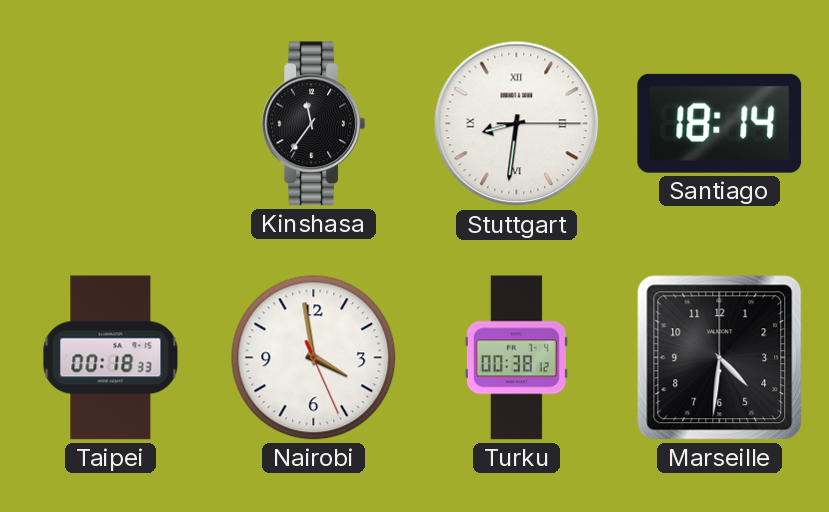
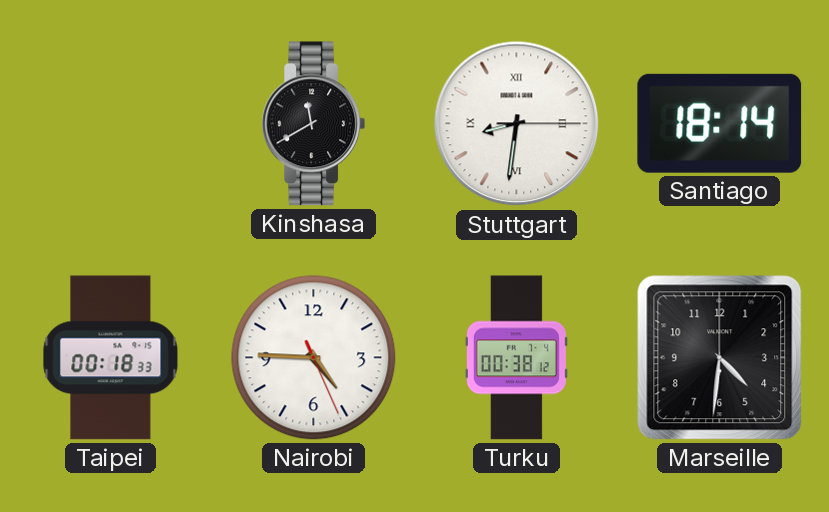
Kinshasa: 11:36 -> 11:40
Nairobi: 3:58 -> 4:45
